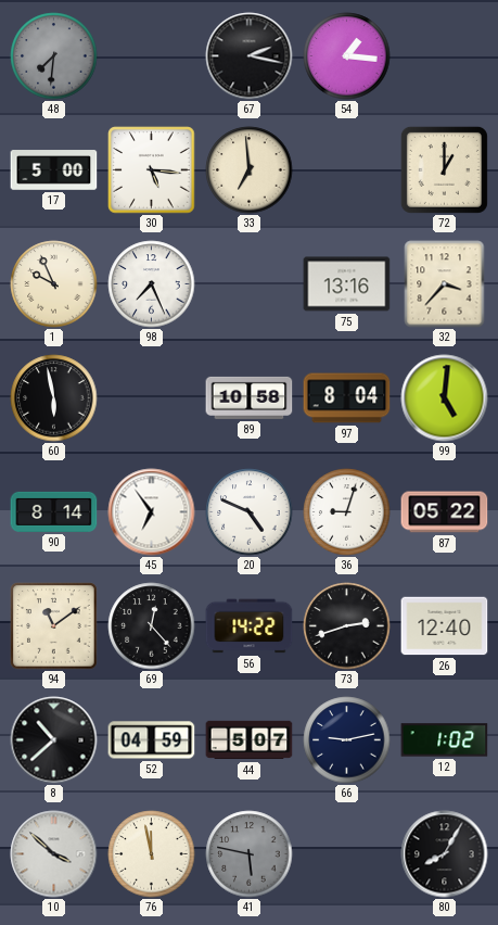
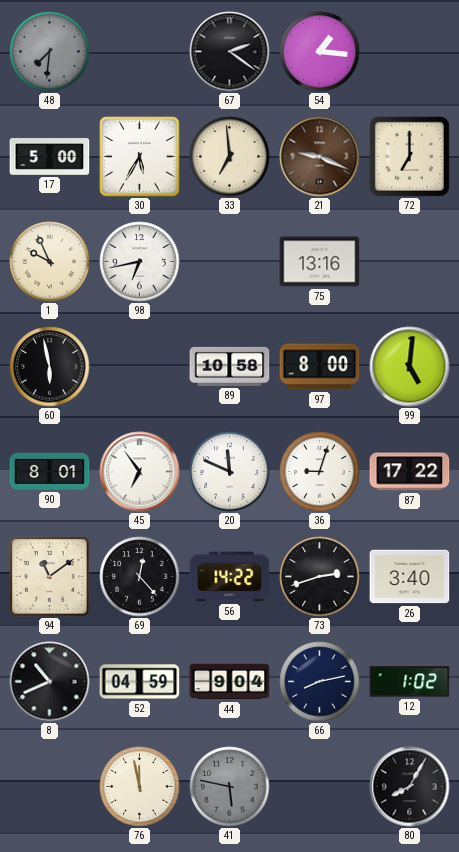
67: 2:17 -> 2:21
30: 5:16 -> 5:35
21: none -> 9:19
72: 1:00 -> 7:00
98: 7:26 -> 6:43
32: 3:37 -> none
97: 8:04 -> 8:00
90: 8:14 -> 8:01
20: 4:49 -> 11:49
87: 05:22 -> 17:22
26: 12:40 -> 3:40
8: 10:38 -> 10:41
44: 5:07 -> 9:04
66: 9:13 -> 8:13
10: 3:52 -> none
